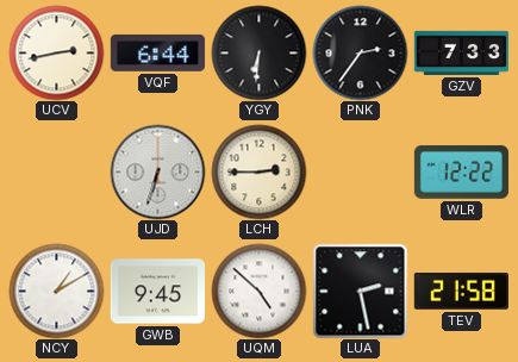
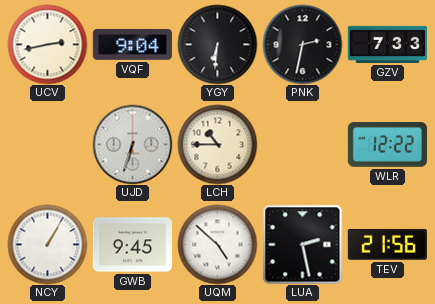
VQF: 6:44 -> 9:04
PNK: 2:36 -> 2:32
LCH: 2:45 -> 10:45
NCY: 1:10 -> 1:05
TEV: 21:58 -> 21:56
